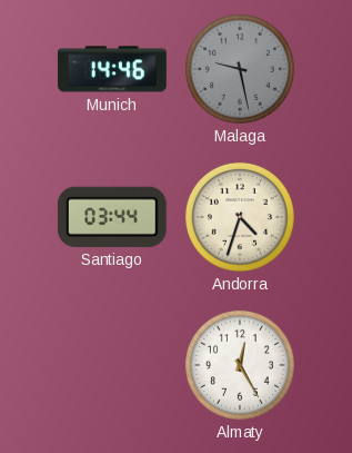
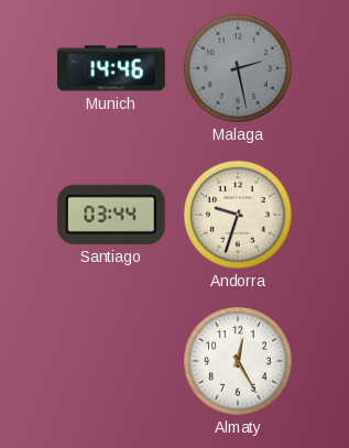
Malaga: 9:28 -> 2:28
Andorra: 4:33 -> 9:33
